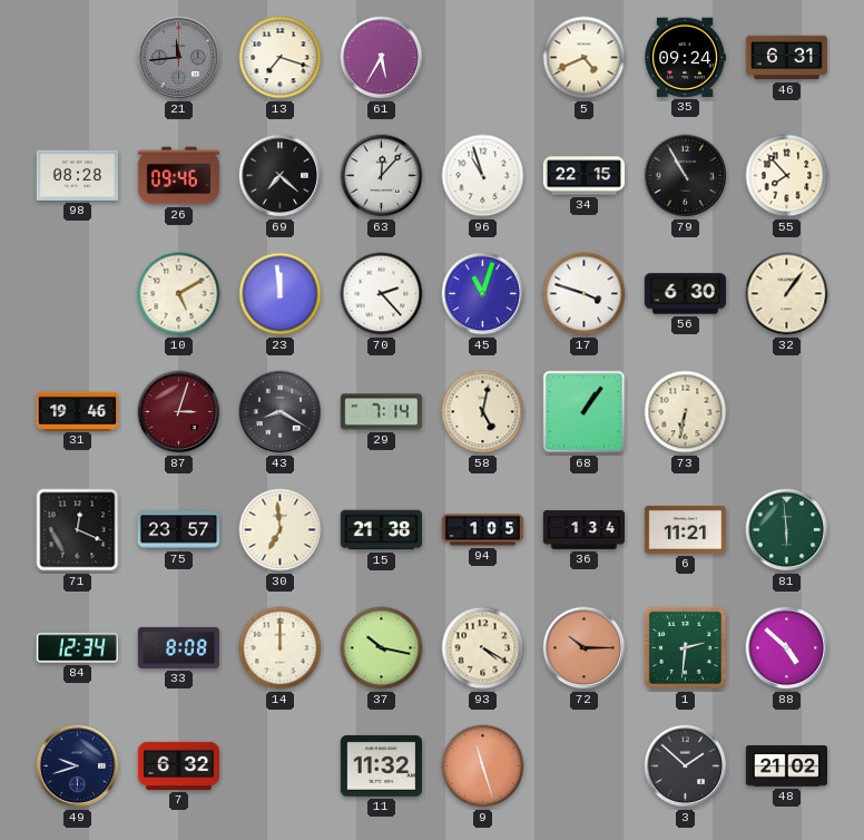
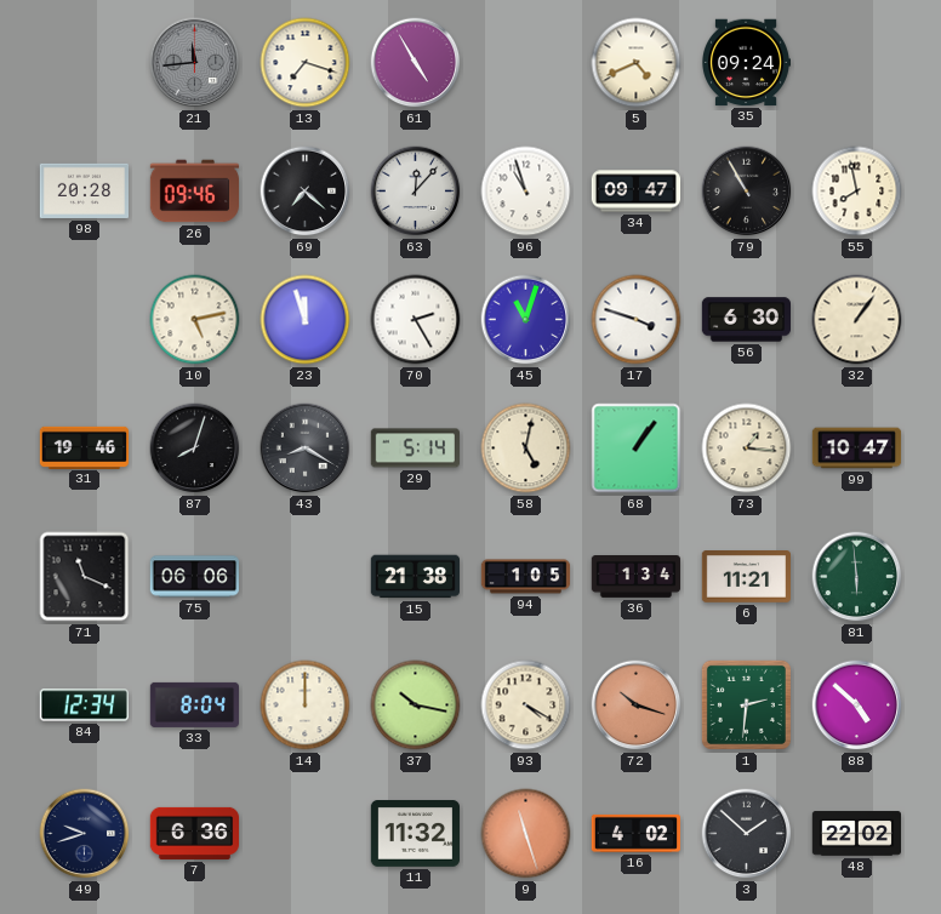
61: 5:35 -> 4:55
46: 6:31 -> none
98: 08:28 -> 20:28
34: 22:15 -> 09:47
55: 7:53 -> 7:58
10: 5:10 -> 5:13
23: 11:59 -> 11:57
70: 2:23 -> 2:25
87: 3:03 -> 8:03
87 dial: burgundy -> black
29: 7:14 -> 5:14
73: 6:32 -> 1:16
99: none -> 10:47
71: 12:19 -> 11:19
75: 23:57 -> 06:06
30: 6:59 -> none
33: 8:08 -> 8:04
72: 10:15 -> 10:18
7: 6:32 -> 6:36
16: none -> 4:02
48: 21:02 -> 22:02
